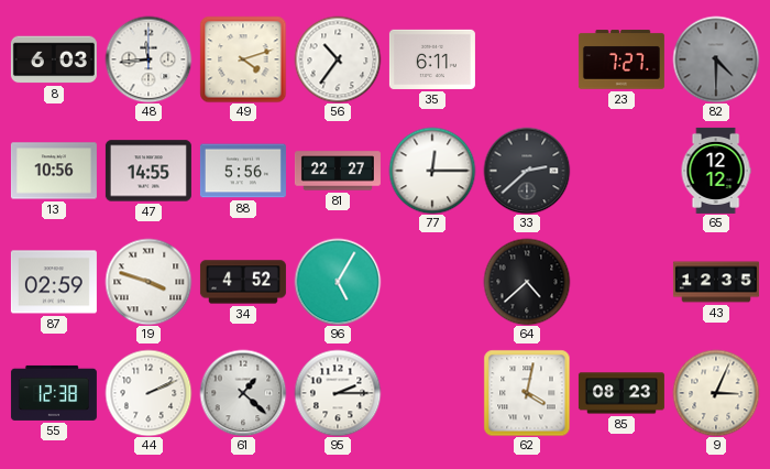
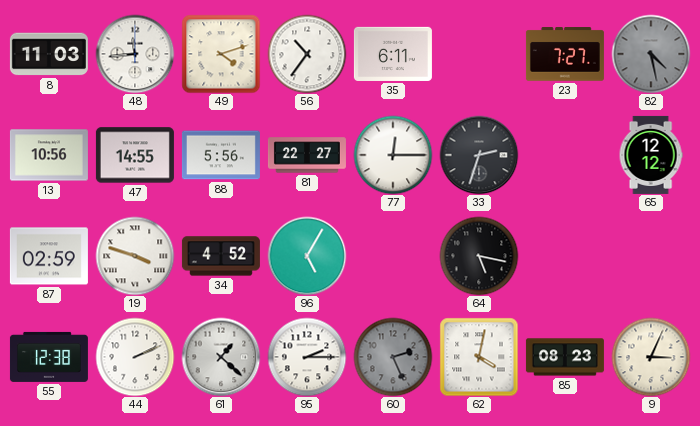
8: 6:03 -> 11:03
82: 4:30 -> 4:28
33: 2:38 -> 2:33
64: 4:38 -> 5:17
43: 12:35 -> none
60: none -> 2:26
